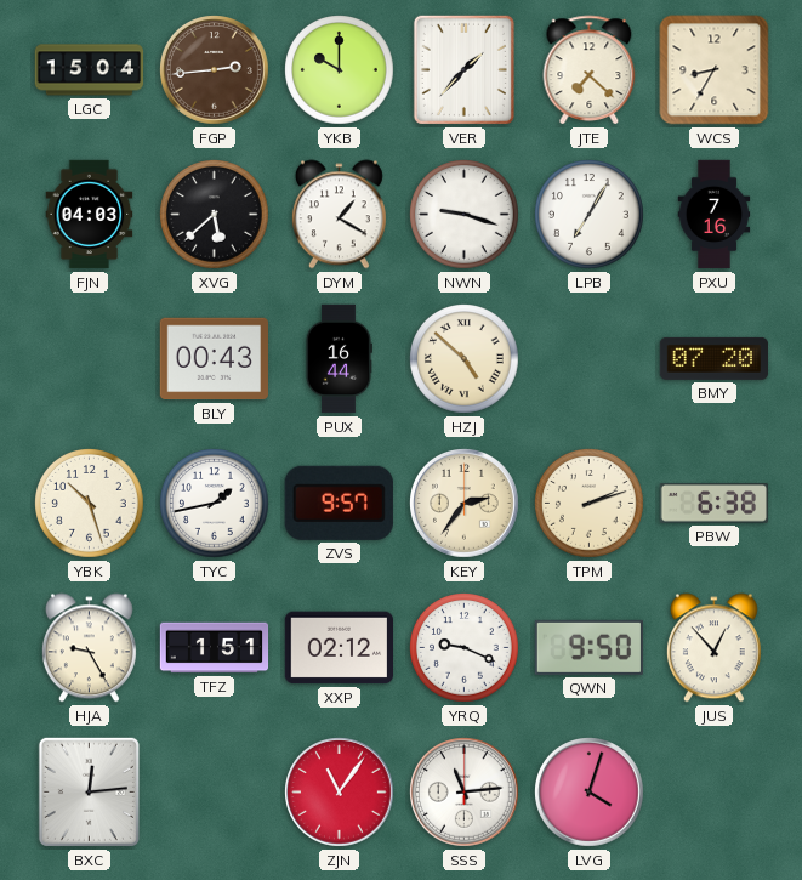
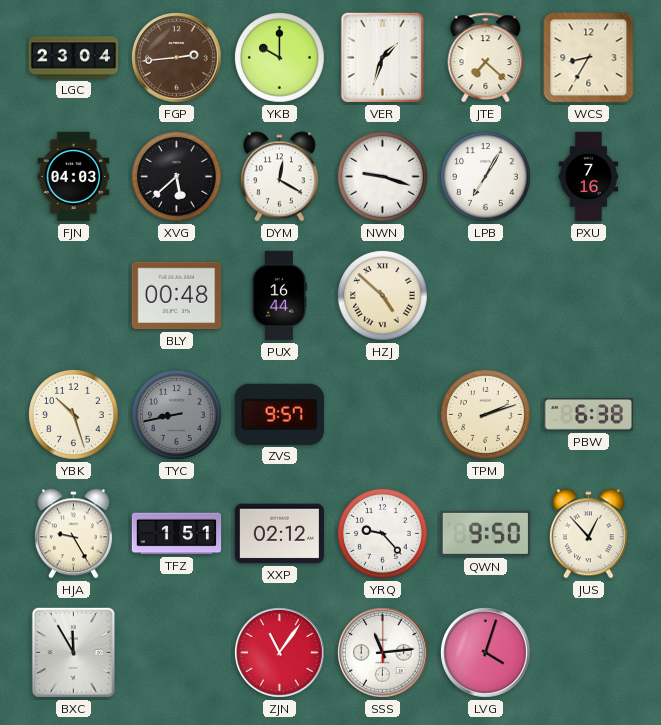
LGC: 15:04 -> 23:04
VER: 1:37 -> 1:33
DYM: 1:20 -> 12:20
BLY: 00:43 -> 00:48
BMY: 07:20 -> none
TYC: 1:43 -> 8:43
TYC dial: white -> grey
KEY: 2:36 -> none
YRQ: 9:19 -> 9:23
BXC: 12:14 -> 11:55
